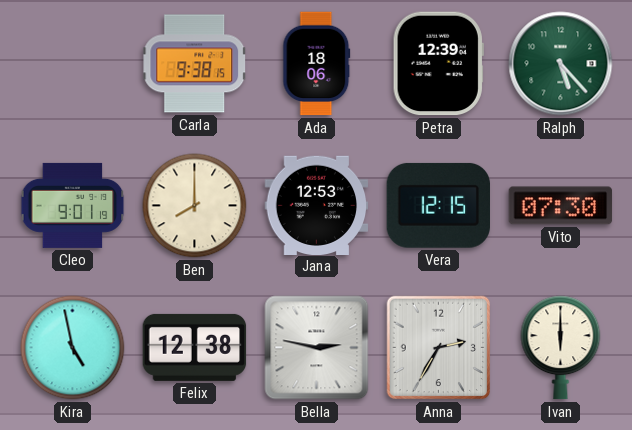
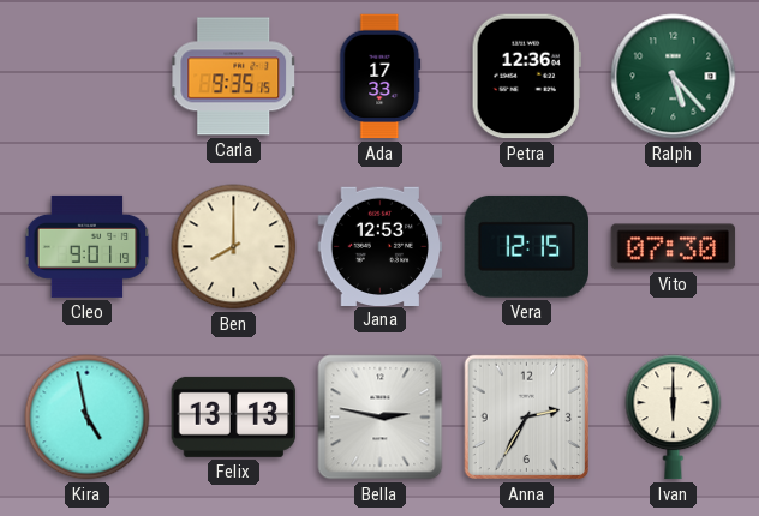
Carla: 9:38 -> 9:35
Ada: 18:06 -> 17:33
Petra: 12:39 -> 12:36
Felix: 12:38 -> 13:13
